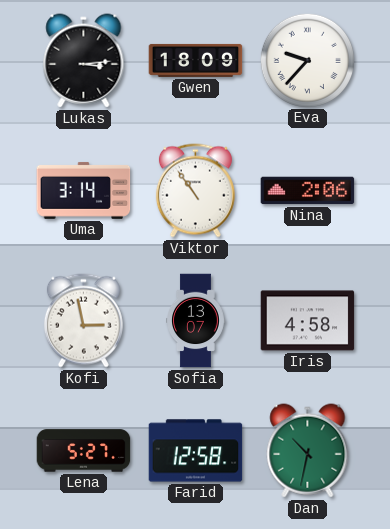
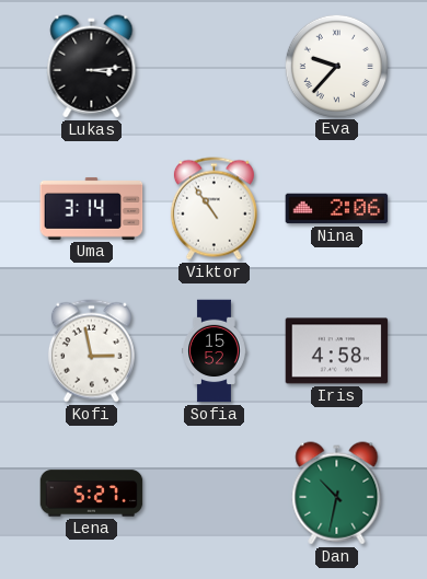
Gwen: 18:09 -> none
Sofia: 13:07 -> 15:52
Farid: 12:58 -> none
